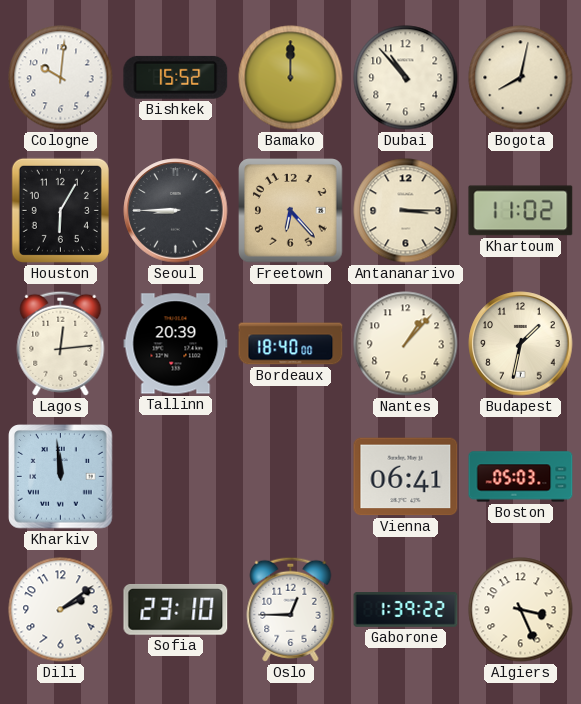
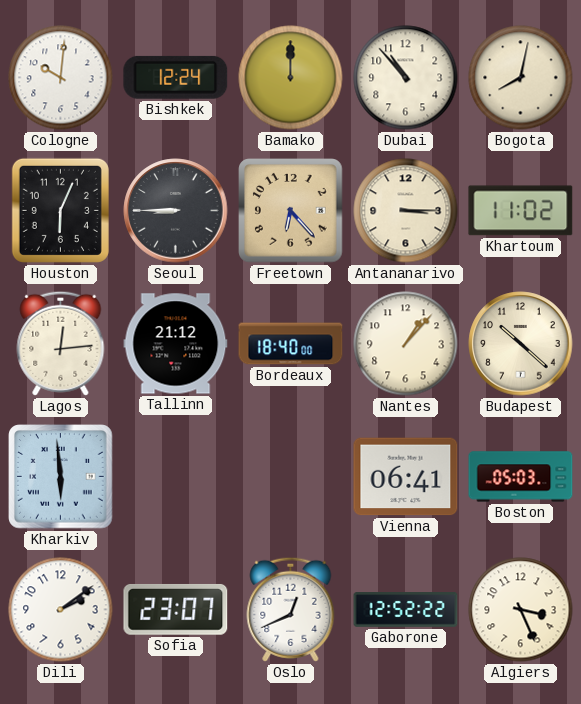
Bishkek: 15:52 -> 12:24
Houston: 6:05 -> 6:04
Tallinn: 20:39 -> 21:12
Budapest: 1:32 -> 10:22
Kharkiv: 11:59 -> 5:59
Sofia: 23:10 -> 23:07
Oslo: 12:45 -> 12:41
Gaborone: 1:39 -> 12:52
